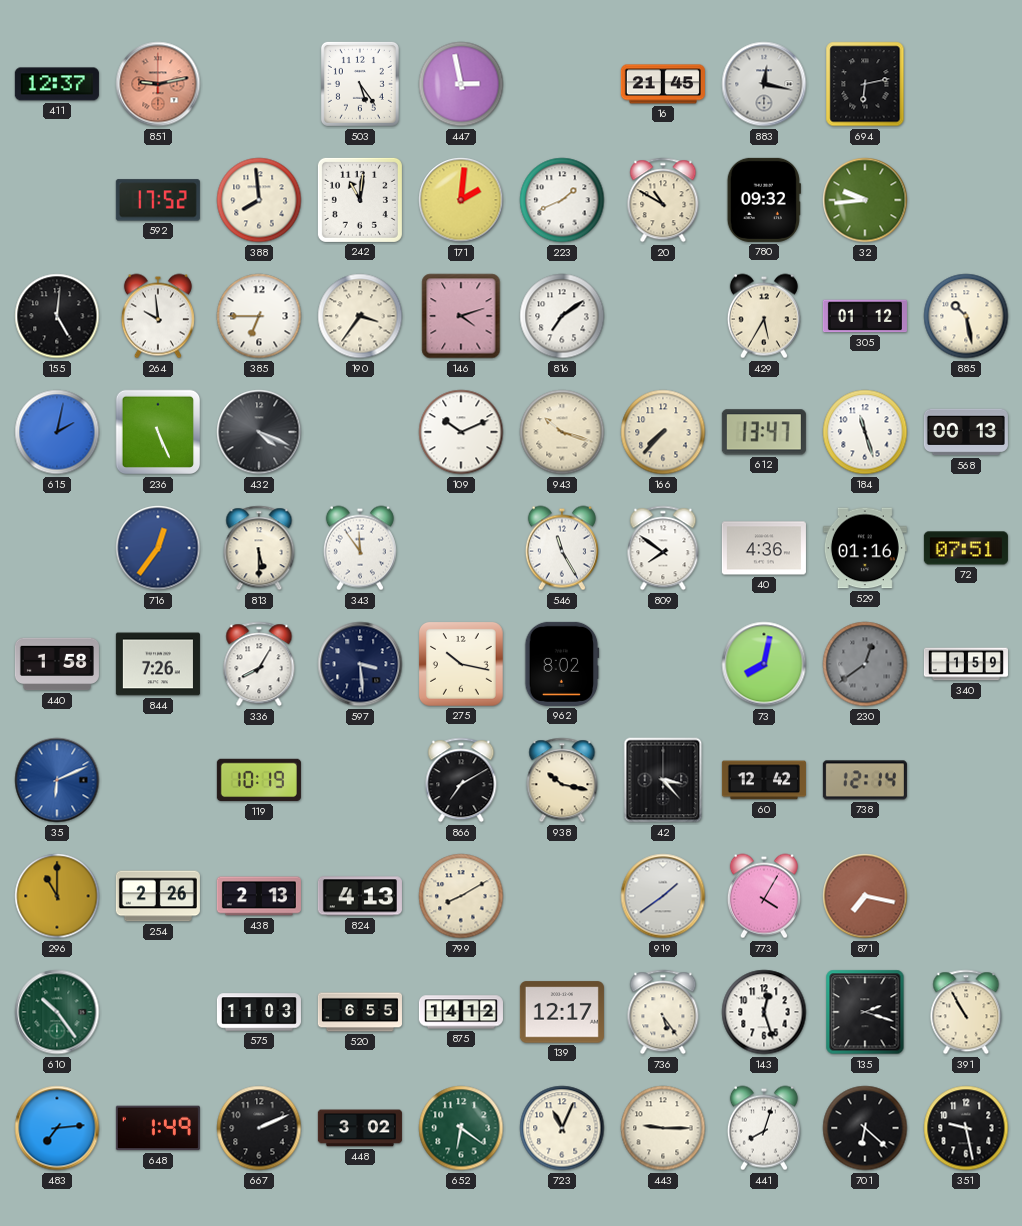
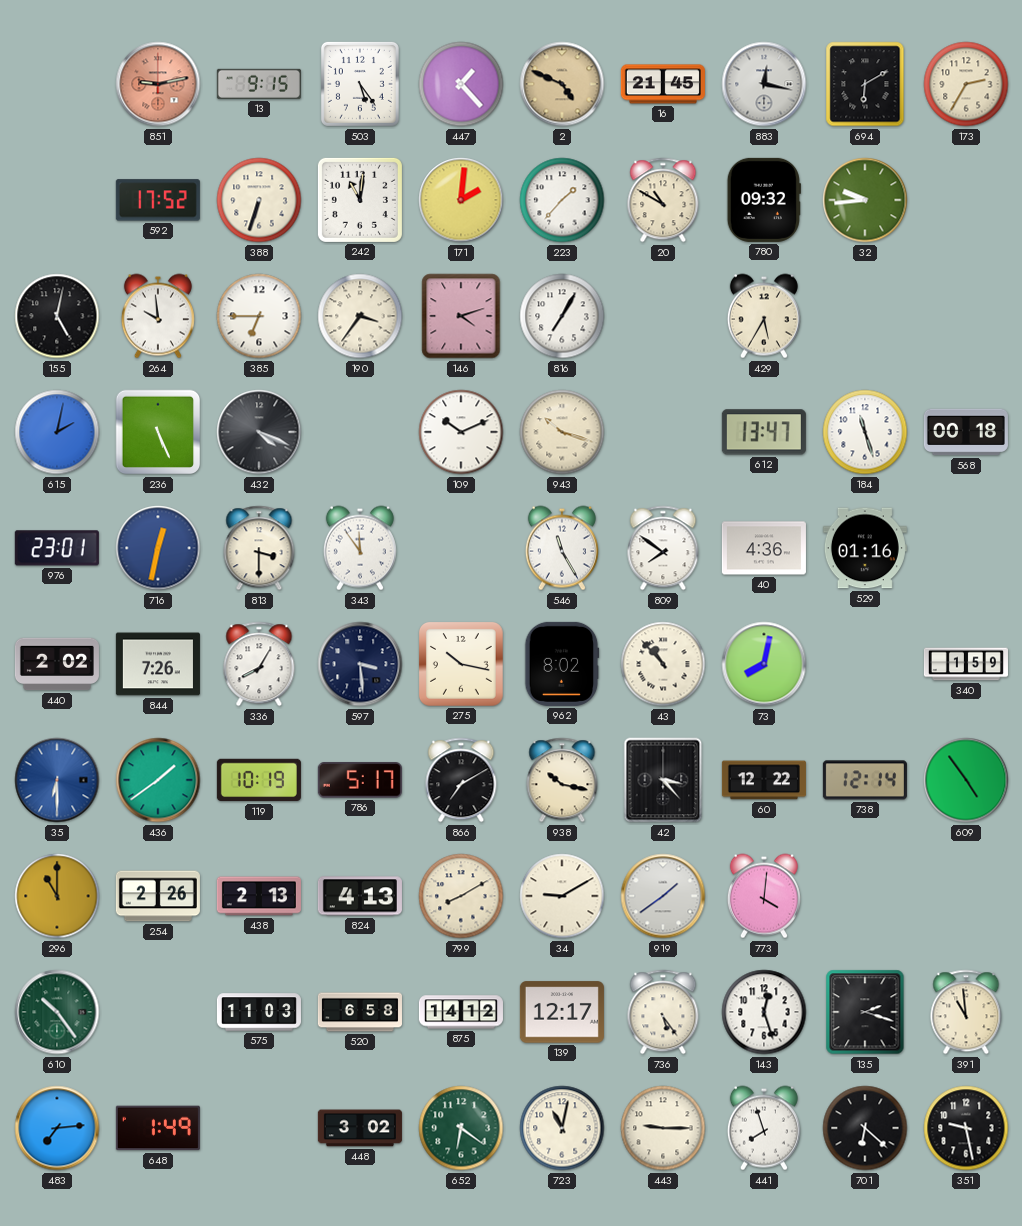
411: 12:37 -> none
13: none -> 9:15
447: 2:58 -> 1:23
2: none -> 4:49
694: 6:13 -> 6:10
173: none -> 2:35
388: 7:59 -> 6:33
223: 1:41 -> 1:37
155: 5:01 -> 5:02
816: 7:09 -> 7:05
305: 01:12 -> none
885: 10:28 -> none
166: 7:37 -> none
568: 00:13 -> 00:18
976: none -> 23:01
716: 12:36 -> 12:32
813: 5:30 -> 3:30
72: 07:51 -> none
440: 1:58 -> 2:02
43: none -> 10:53
230: 12:39 -> none
35: 6:11 -> 6:30
436: none -> 1:39
786: none -> 5:17
60: 12:42 -> 12:22
609: none -> 4:54
34: none -> 9:10
773: 4:05 -> 4:01
871: 7:17 -> none
520: 6:55 -> 6:58
391: 10:55 -> 10:59
667: 2:11 -> none
723: 11:04 -> 11:02
441: 8:03 -> 7:57
